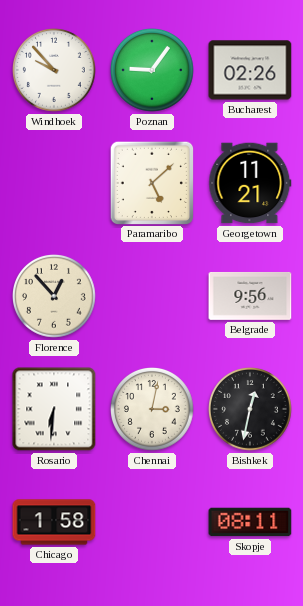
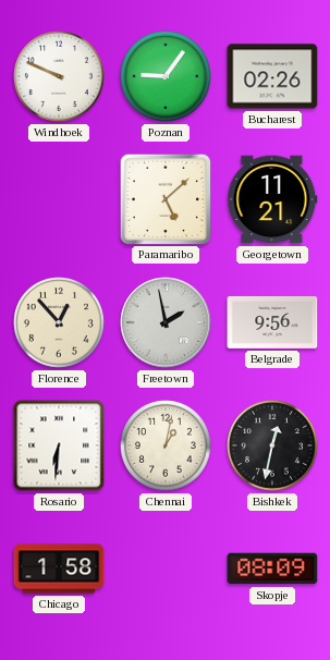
Windhoek: 9:53 -> 9:49
Freetown: none -> 1:58
Chennai: 3:02 -> 1:02
Skopje: 08:11 -> 08:09
